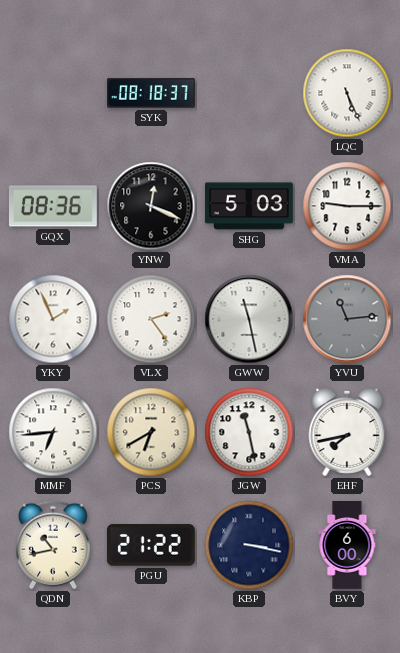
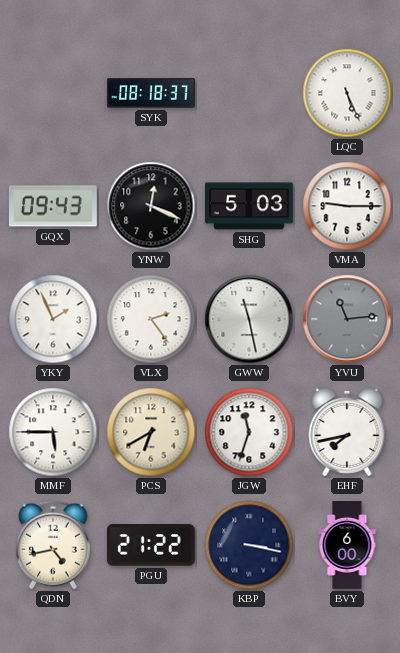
GQX: 08:36 -> 09:43
MMF: 6:44 -> 5:45
JGW: 11:28 -> 11:33
QDN: 10:43 -> 4:43
